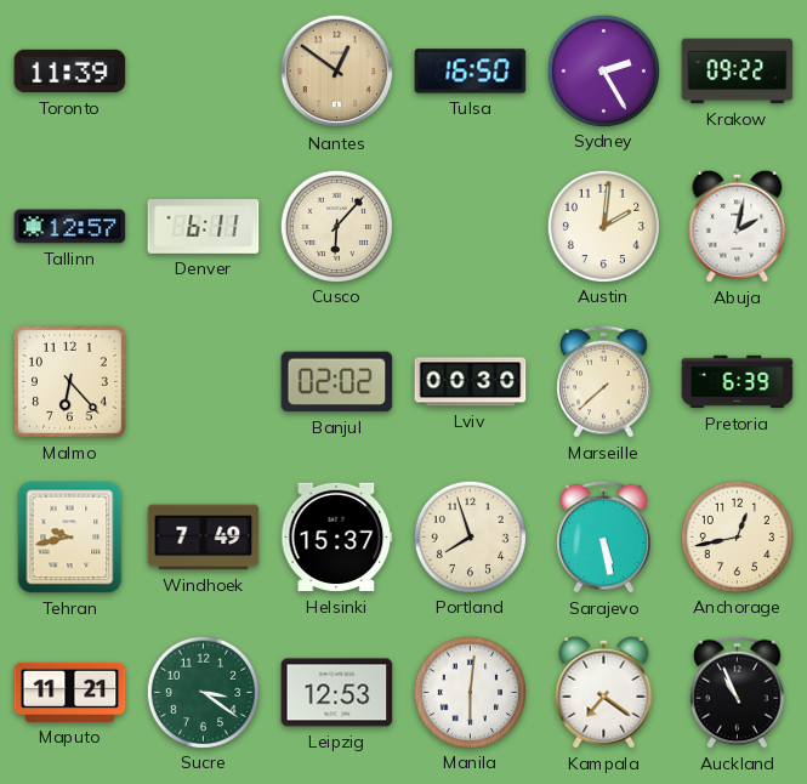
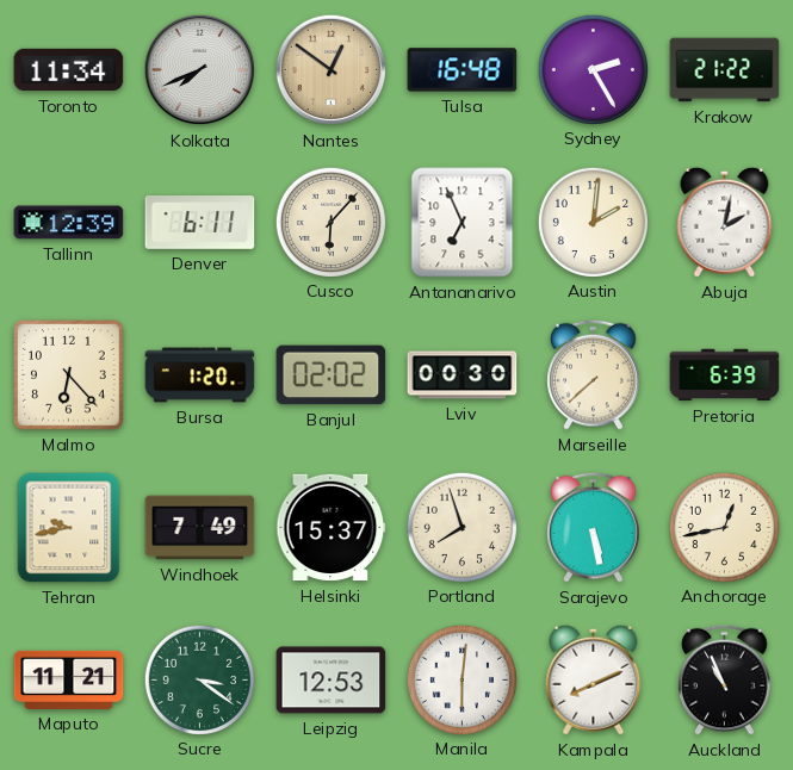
Toronto: 11:39 -> 11:34
Kolkata: none -> 7:41
Tulsa: 16:50 -> 16:48
Krakow: 09:22 -> 21:22
Tallinn: 12:57 -> 12:39
Antananarivo: none -> 6:56
Bursa: none -> 1:20
Kampala: 7:21 -> 8:11
